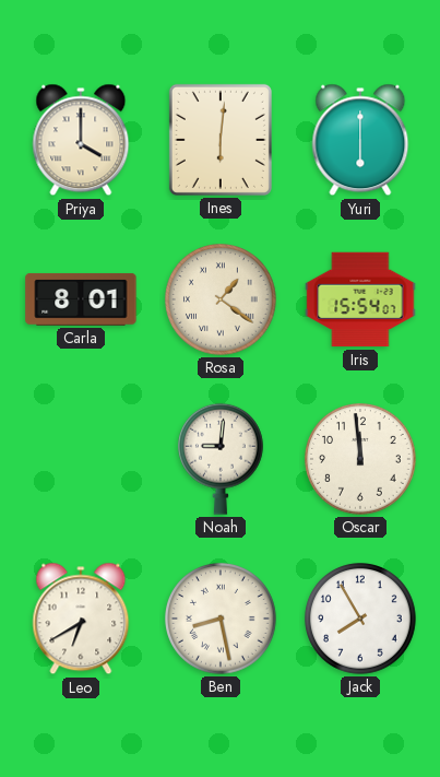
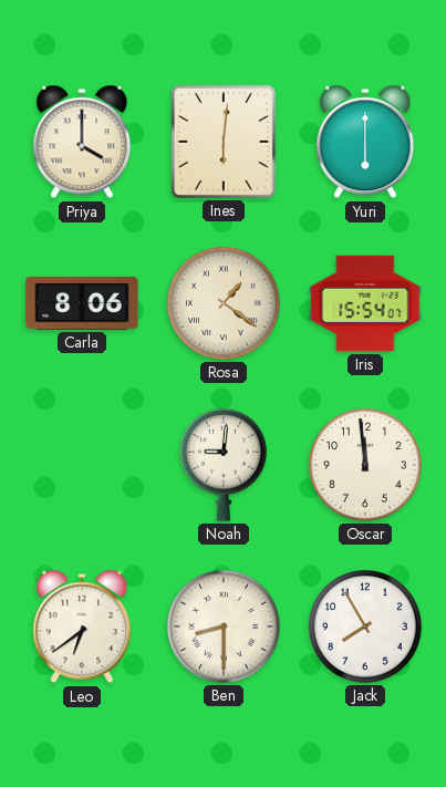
Carla: 8:01 -> 8:06
Leo: 6:40 -> 6:39
Ben: 8:28 -> 8:30
